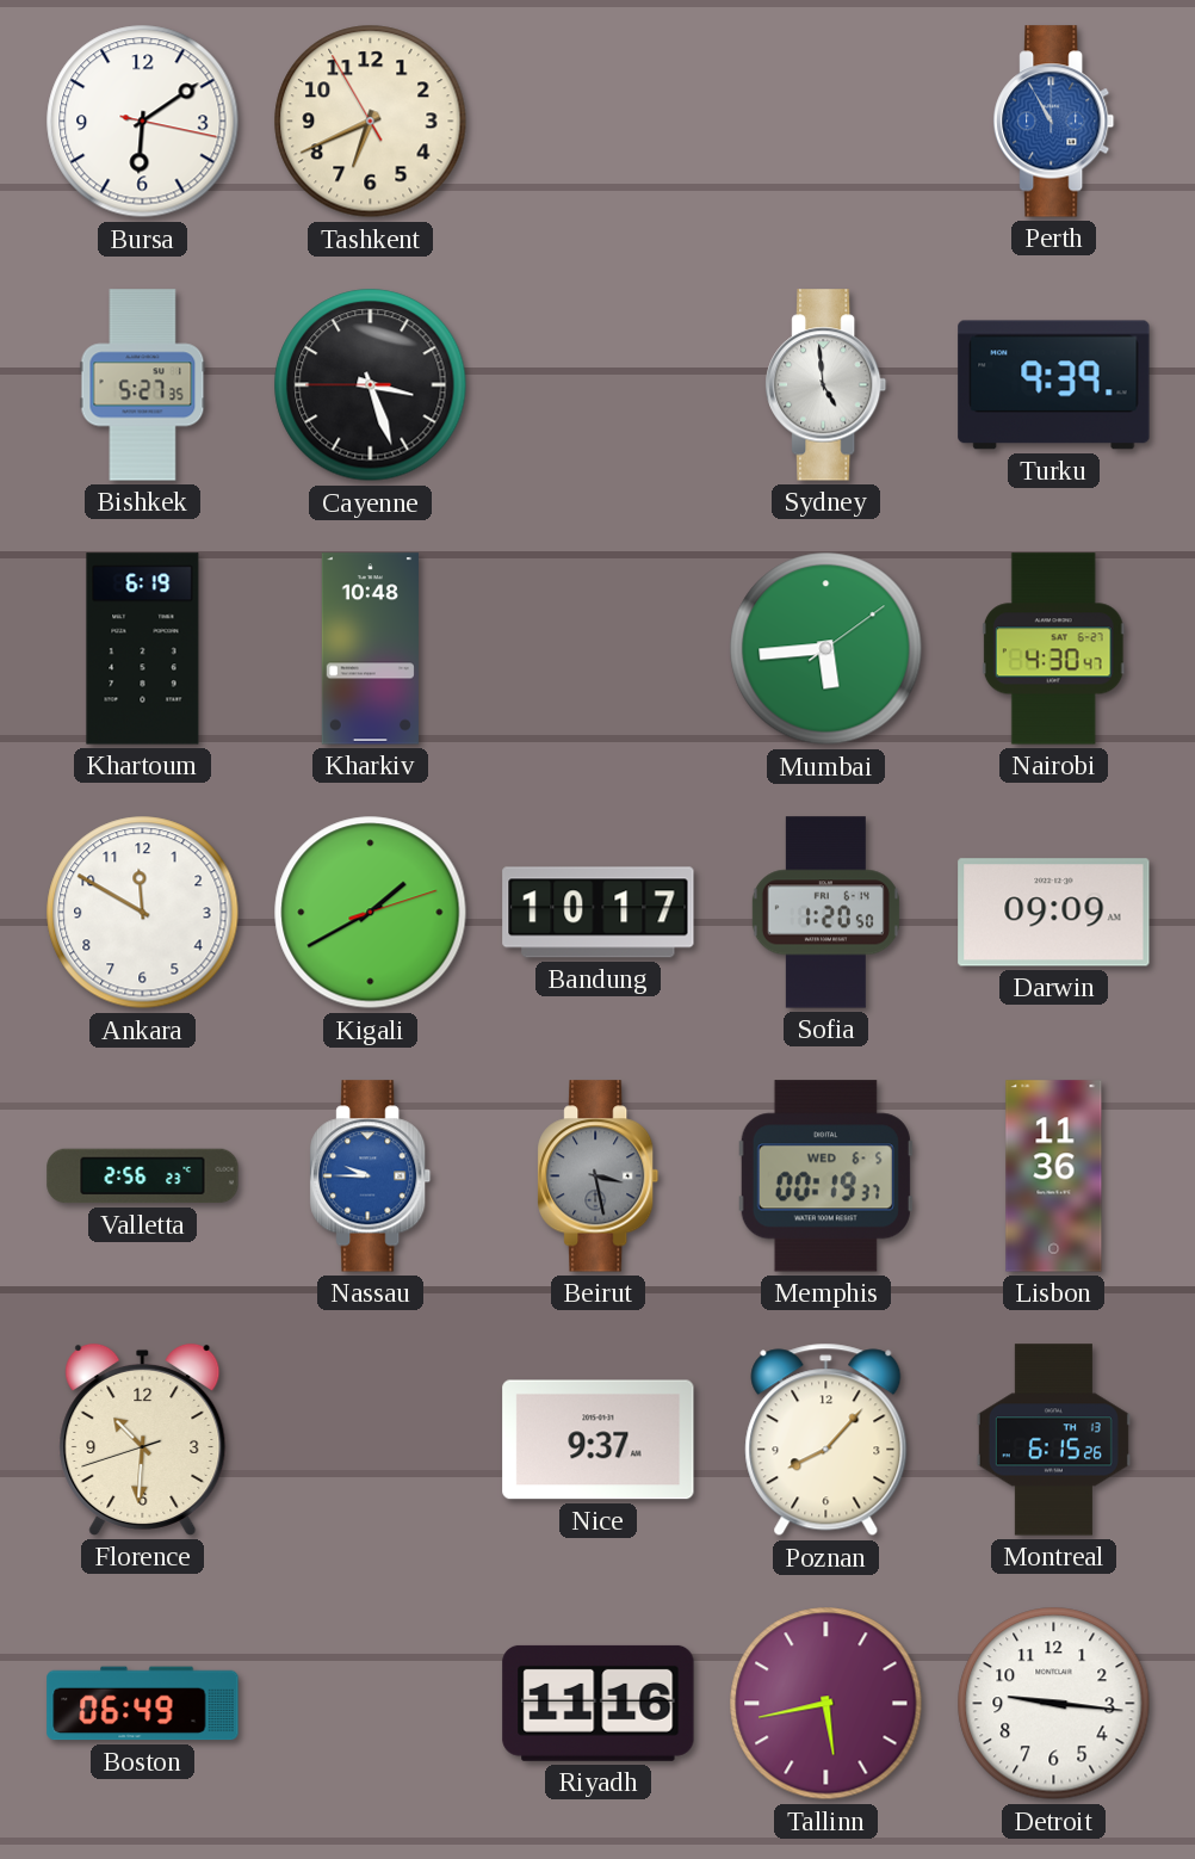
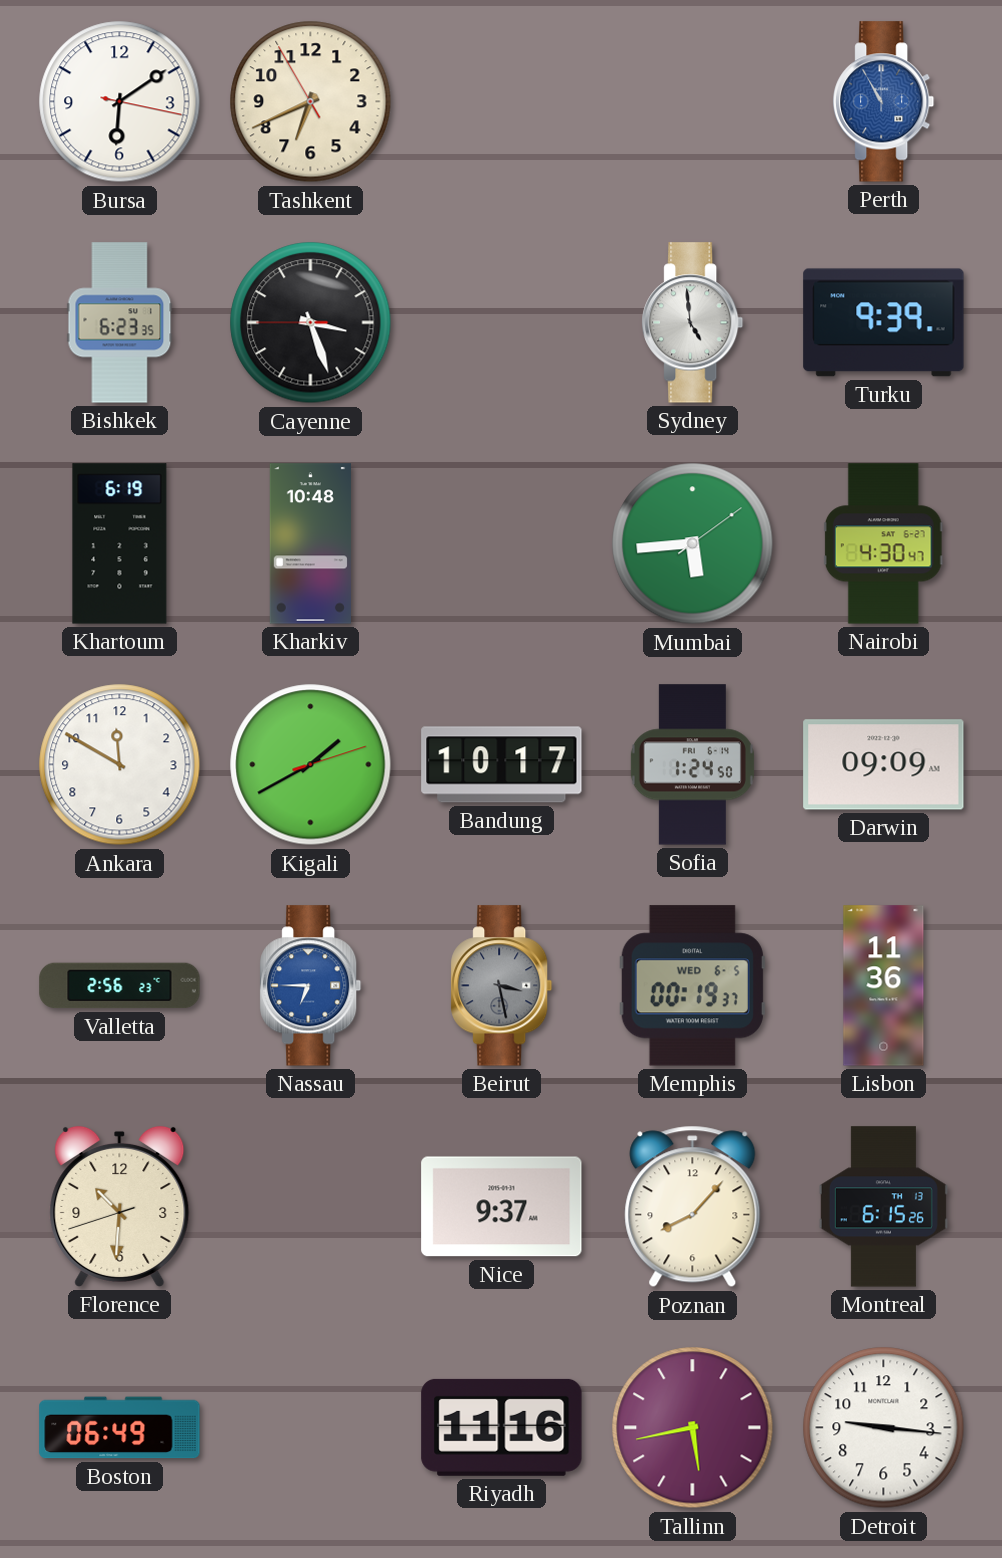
Bishkek: 5:27 -> 6:23
Sofia: 1:20 -> 1:24
Nassau: 9:45 -> 6:45
